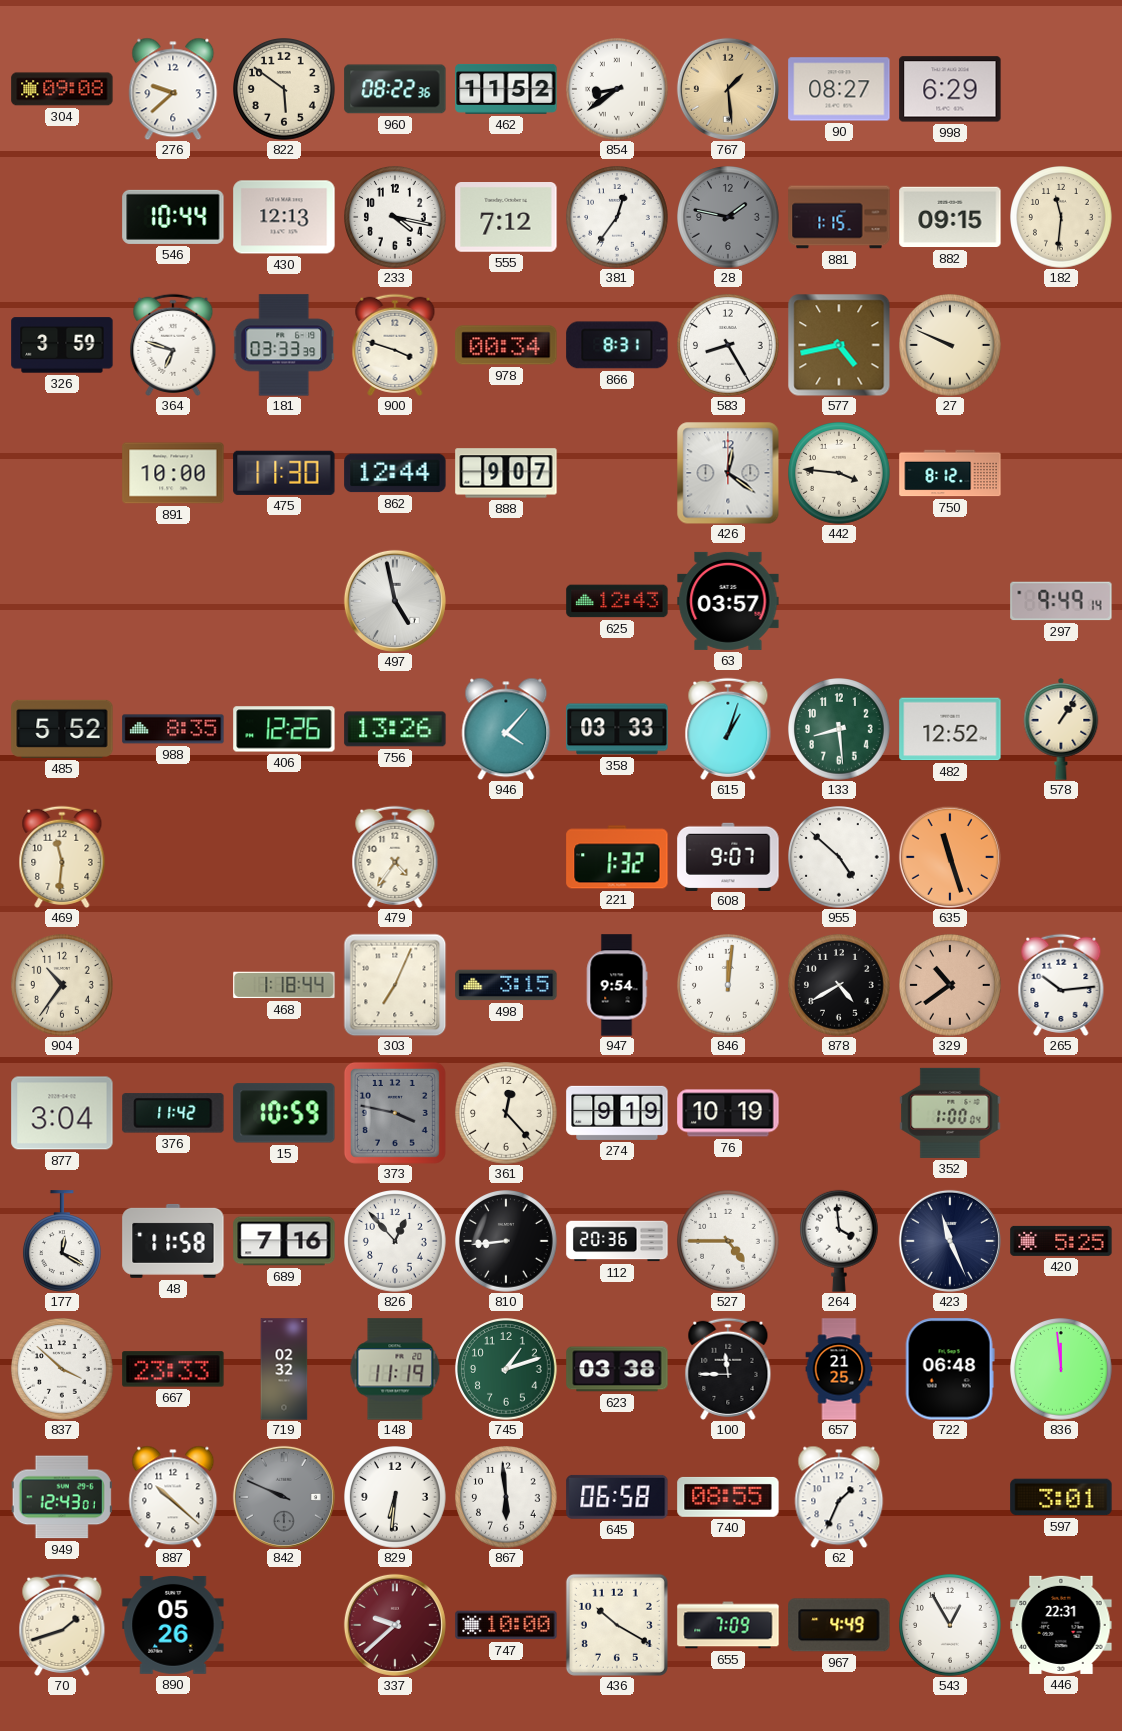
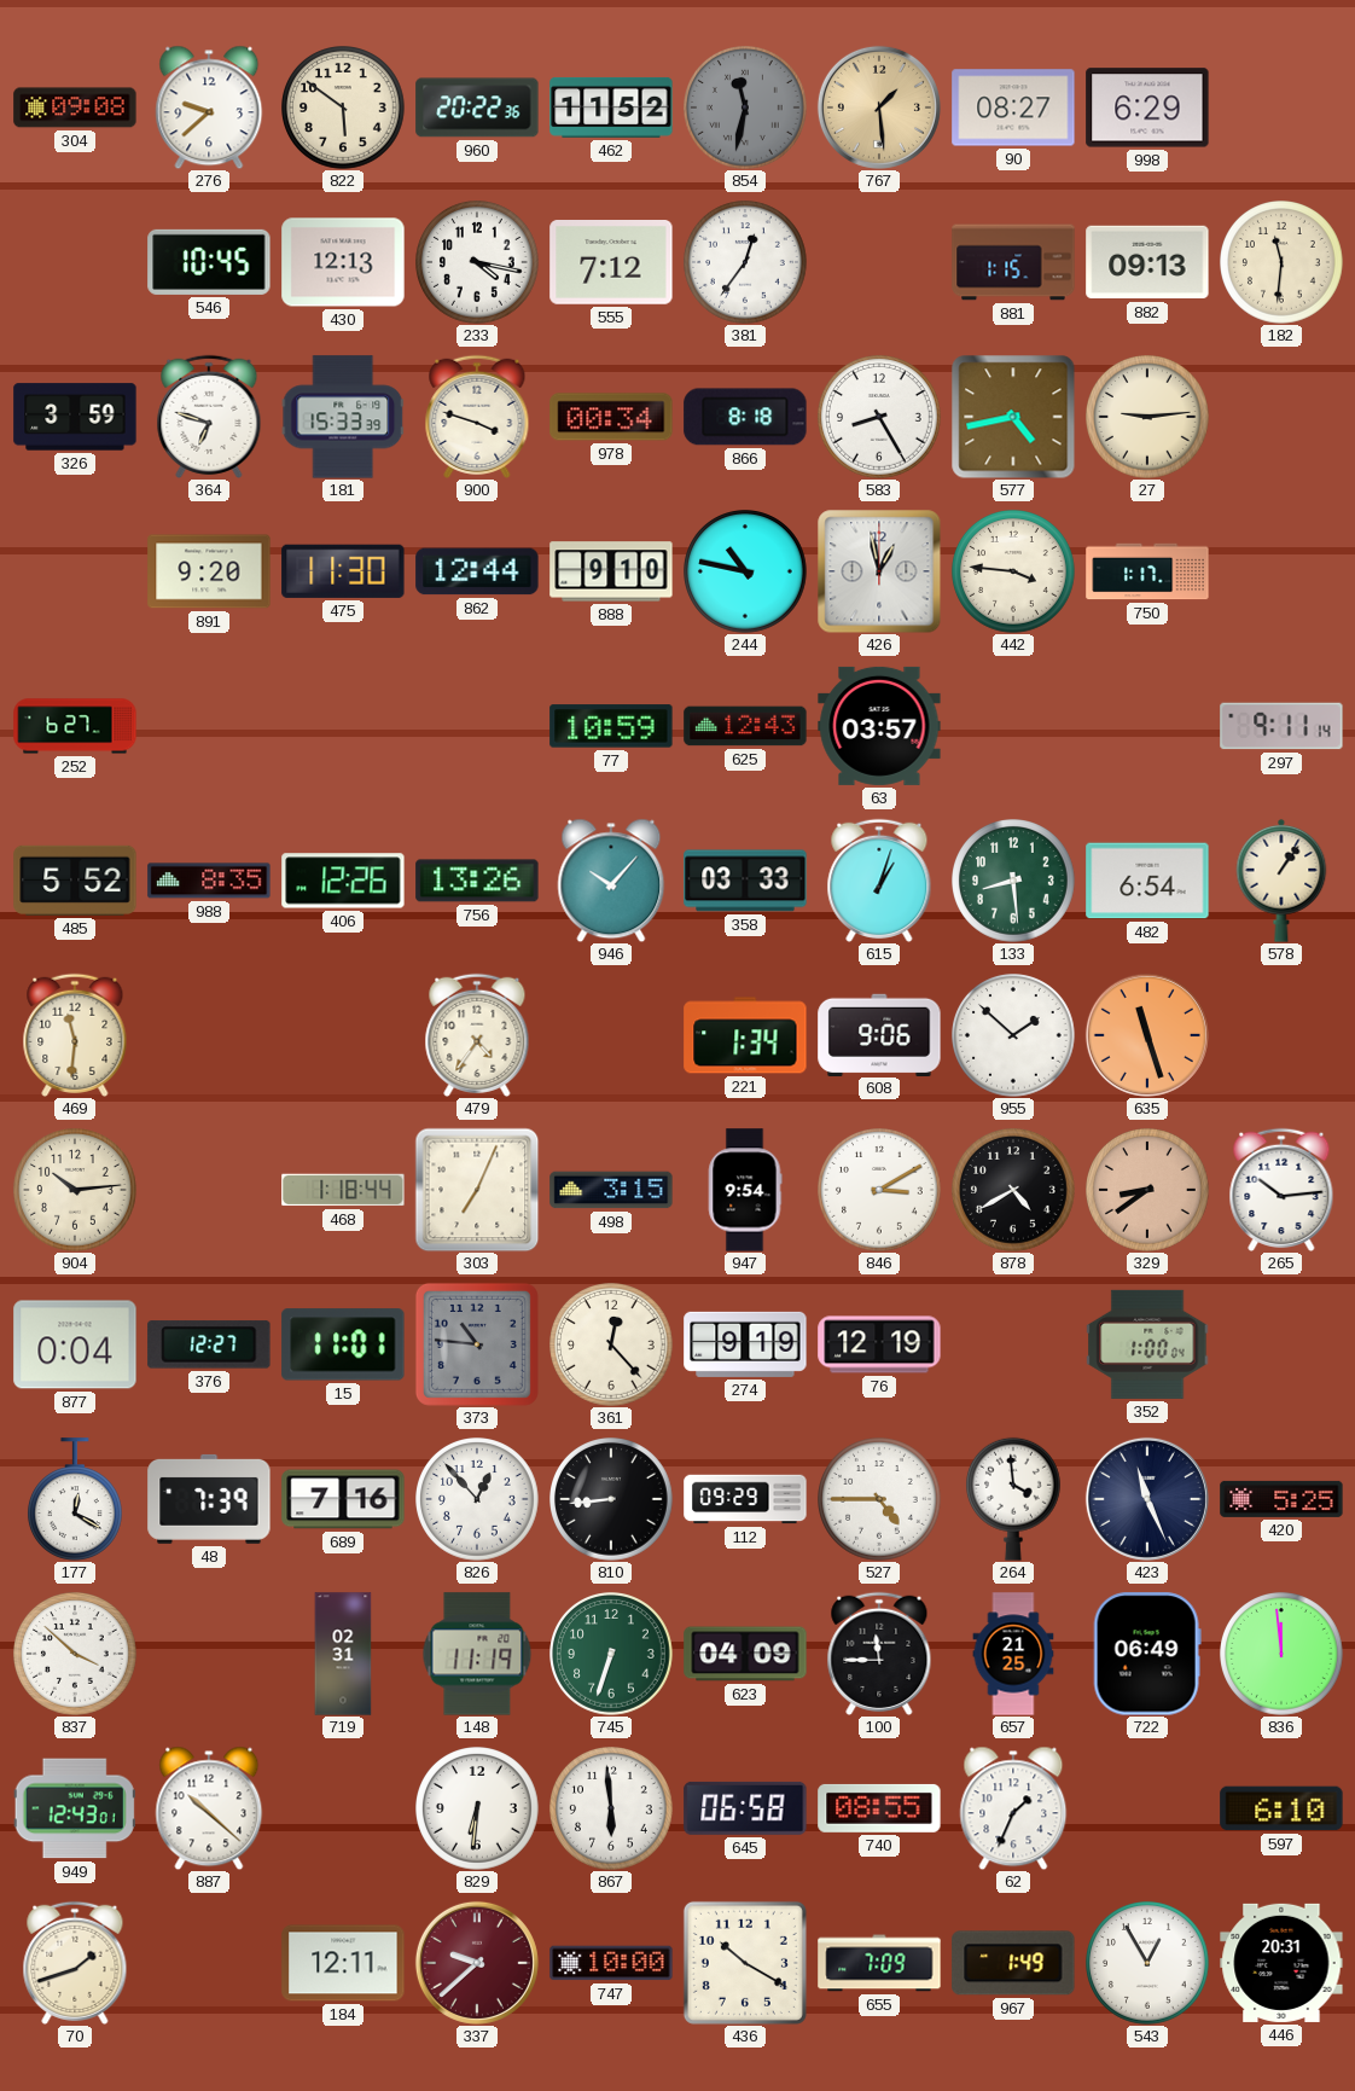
960: 08:22 -> 20:22
854: 8:39 -> 11:32
854 dial: white -> grey
546: 10:44 -> 10:45
28: 1:47 -> none
882: 09:15 -> 09:13
181: 03:33 -> 15:33
866: 8:31 -> 8:18
27: 9:49 -> 9:14
891: 10:00 -> 9:20
888: 9:07 -> 9:10
244: none -> 10:47
426: 12:21 -> 12:58
750: 8:12 -> 1:17
252: none -> 6:27
497: 4:58 -> none
77: none -> 10:59
297: 9:49 -> 9:11
946: 4:07 -> 10:07
482: 12:52 -> 6:54
221: 1:32 -> 1:34
608: 9:07 -> 9:06
955: 4:52 -> 1:52
904: 10:36 -> 10:14
846: 12:01 -> 3:10
329: 10:39 -> 8:39
877: 3:04 -> 0:04
376: 11:42 -> 12:27
15: 10:59 -> 11:01
373: 3:47 -> 10:46
76: 10:19 -> 12:19
48: 11:58 -> 7:39
112: 20:36 -> 09:29
667: 23:33 -> none
719: 02:32 -> 02:31
745: 1:12 -> 6:33
623: 03:38 -> 04:09
722: 06:48 -> 06:49
842: 9:49 -> none
597: 3:01 -> 6:10
890: 05:26 -> none
184: none -> 12:11
967: 4:49 -> 1:49
446: 22:31 -> 20:31
